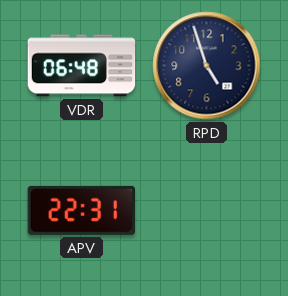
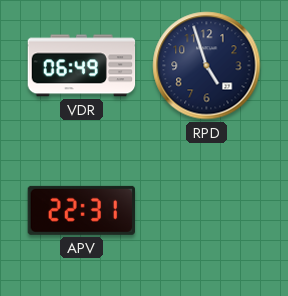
VDR: 06:48 -> 06:49
